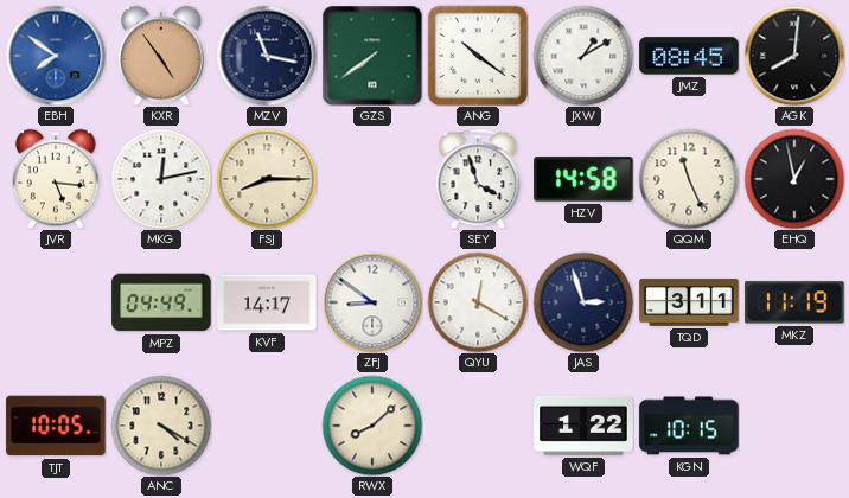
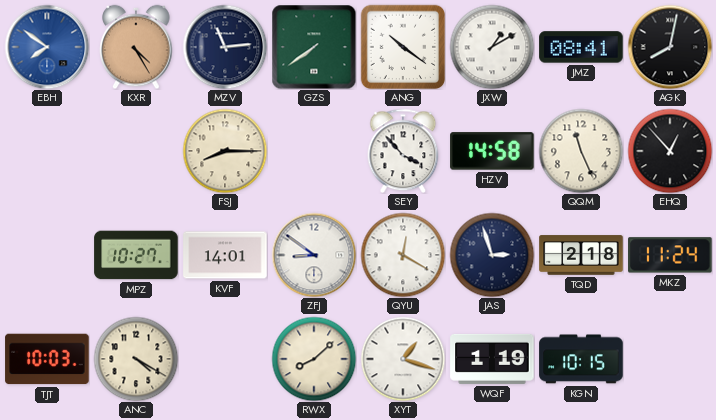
KXR: 4:54 -> 4:25
MZV: 11:17 -> 11:14
JMZ: 08:45 -> 08:41
AGK: 8:01 -> 8:02
JVR: 5:16 -> none
MKG: 12:13 -> none
SEY: 3:57 -> 3:53
EHQ: 12:58 -> 12:53
MPZ: 04:49 -> 10:27
KVF: 14:17 -> 14:01
TQD: 3:11 -> 2:18
MKZ: 11:19 -> 11:24
TJT: 10:05 -> 10:03
XYT: none -> 1:18
WQF: 1:22 -> 1:19
